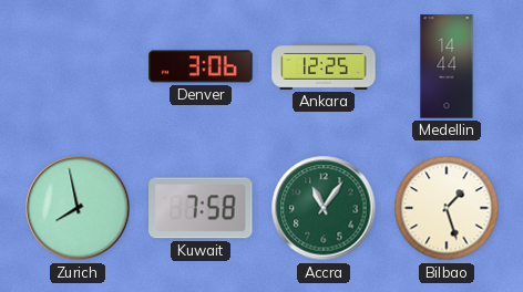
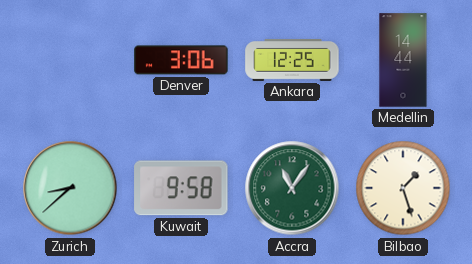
Zurich: 7:58 -> 8:38
Kuwait: 7:58 -> 9:58
